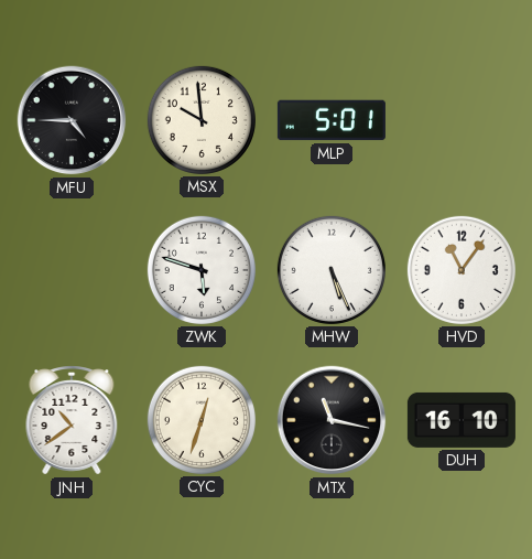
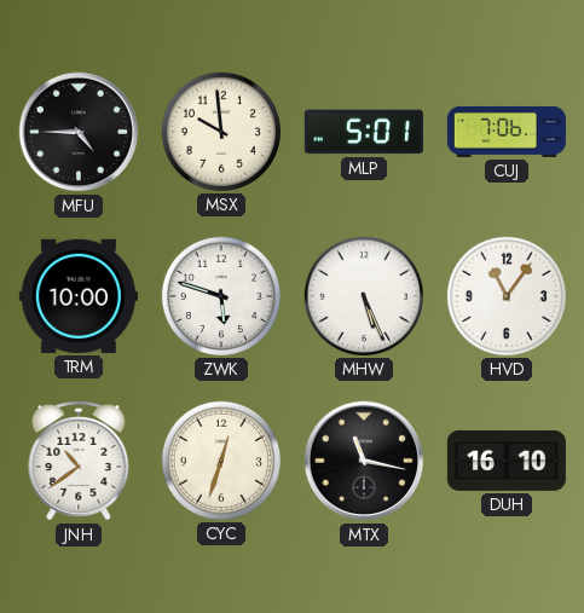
CUJ: none -> 7:06
TRM: none -> 10:00
